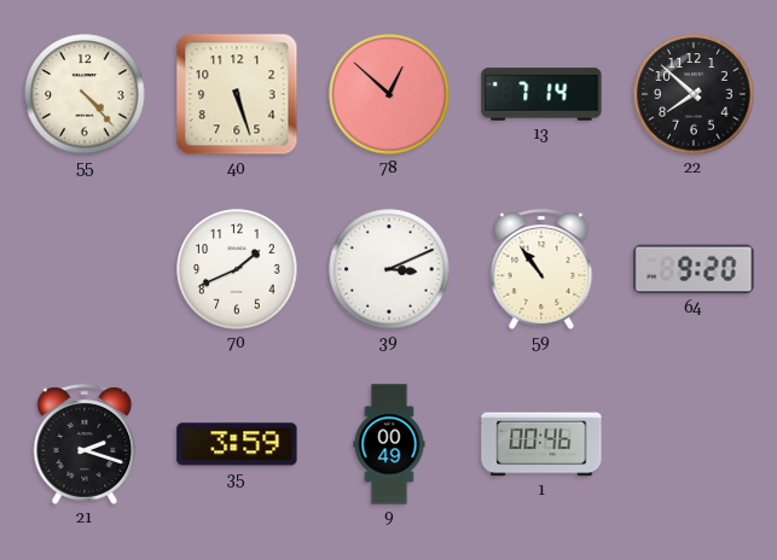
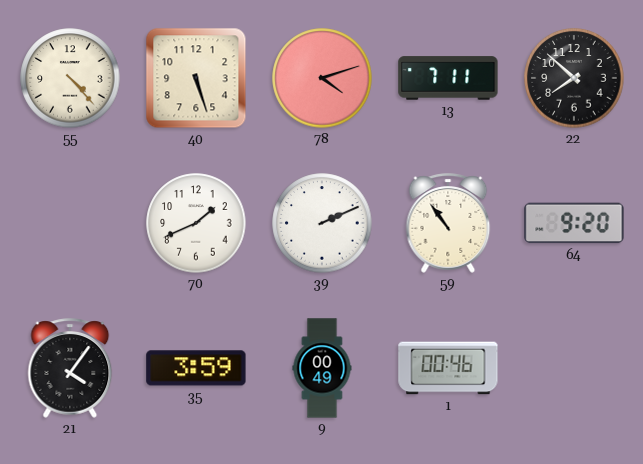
78: 12:52 -> 4:12
13: 7:14 -> 7:11
39: 3:11 -> 2:11
21: 2:18 -> 4:06
